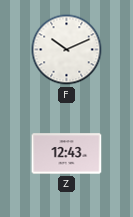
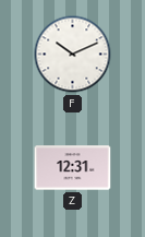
Z: 12:43 -> 12:31
